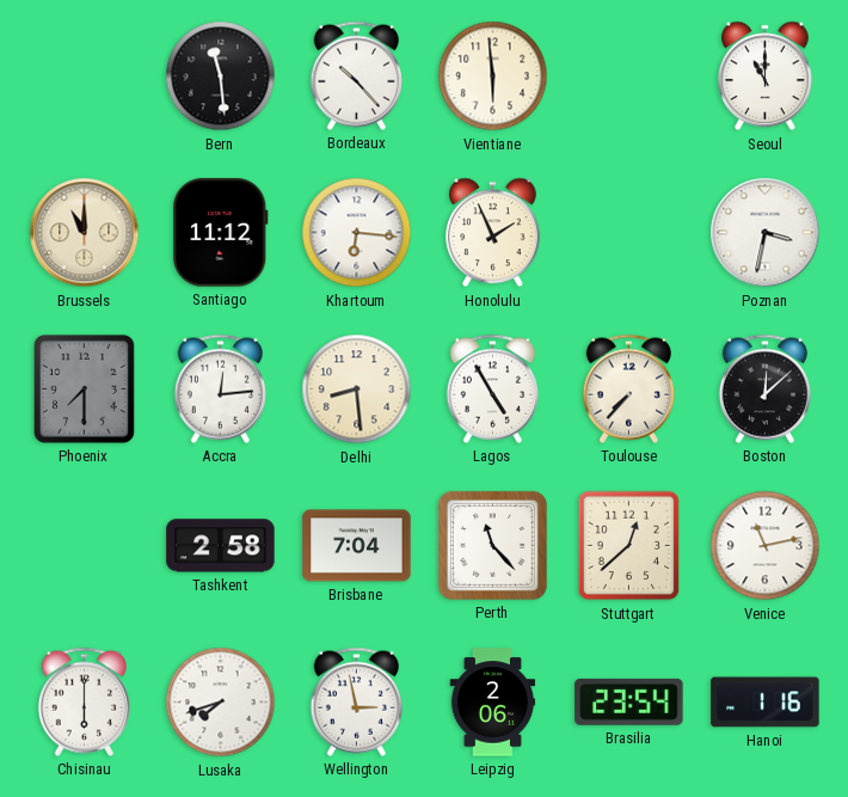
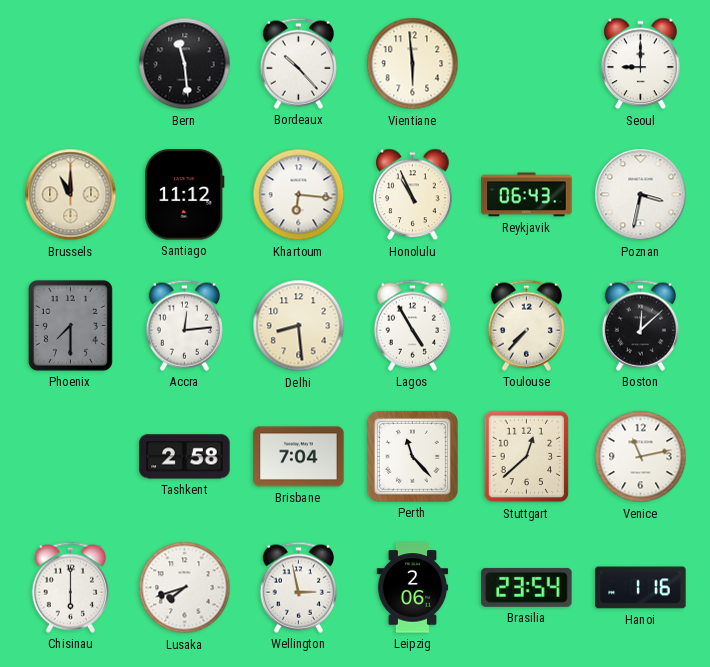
Seoul: 11:00 -> 9:00
Honolulu: 1:56 -> 10:56
Reykjavik: none -> 06:43
